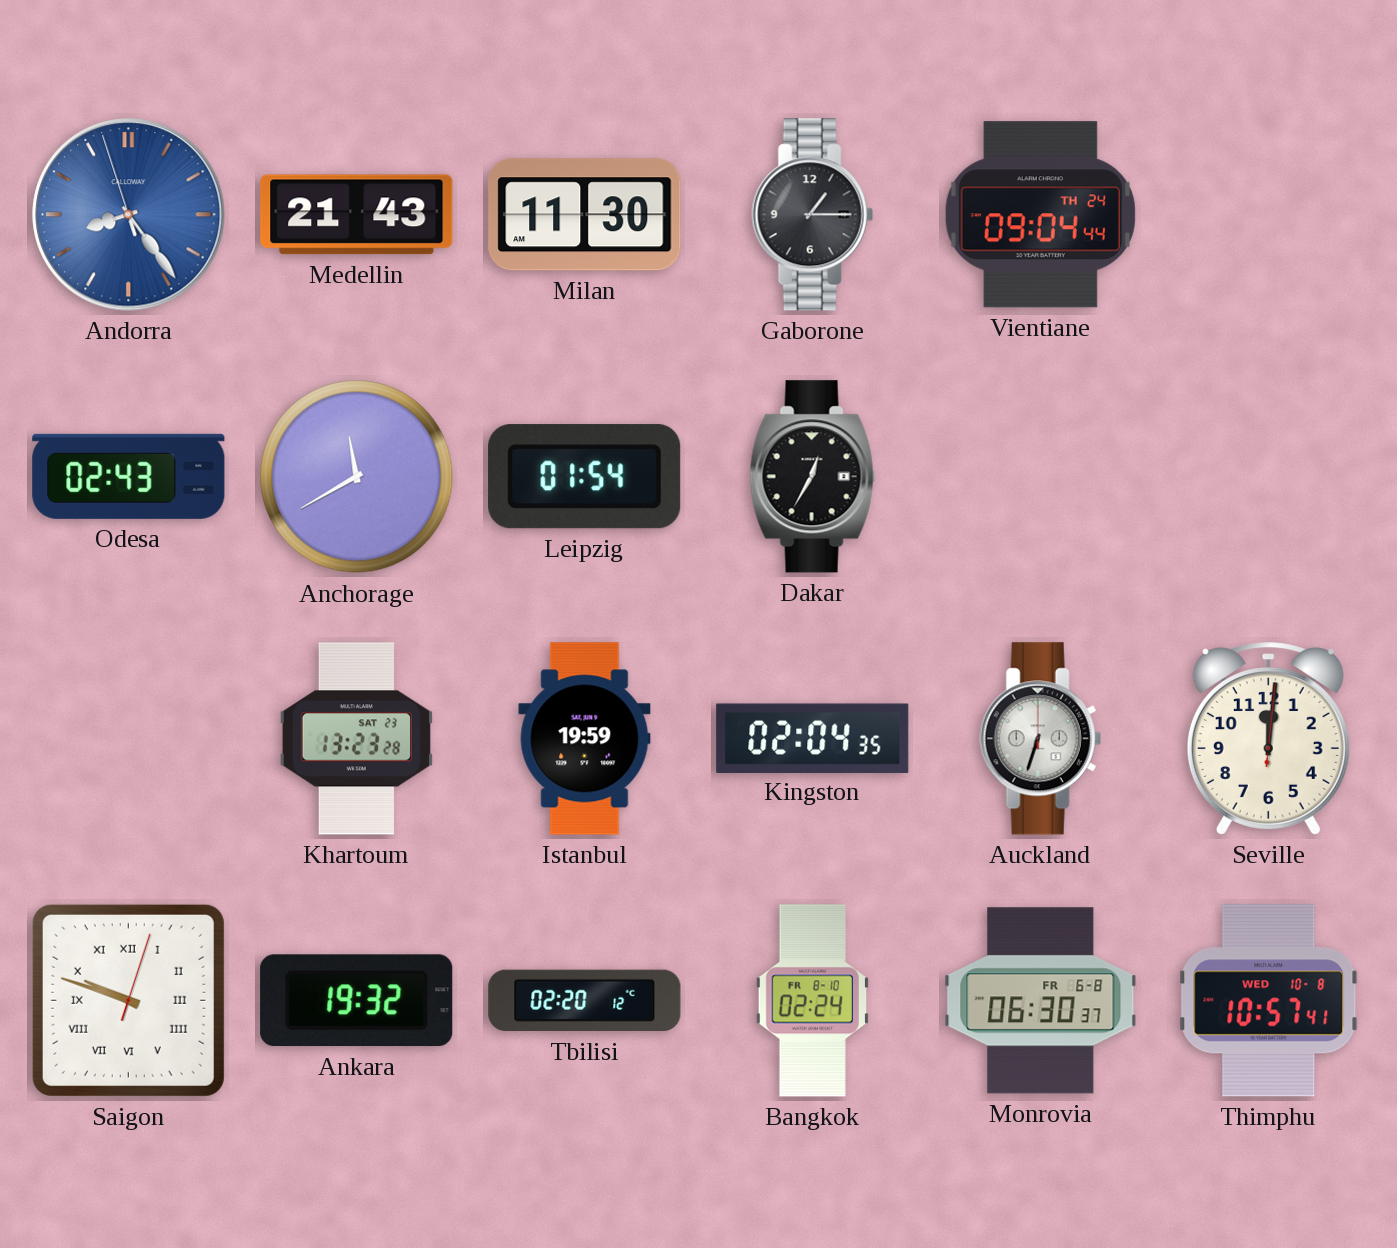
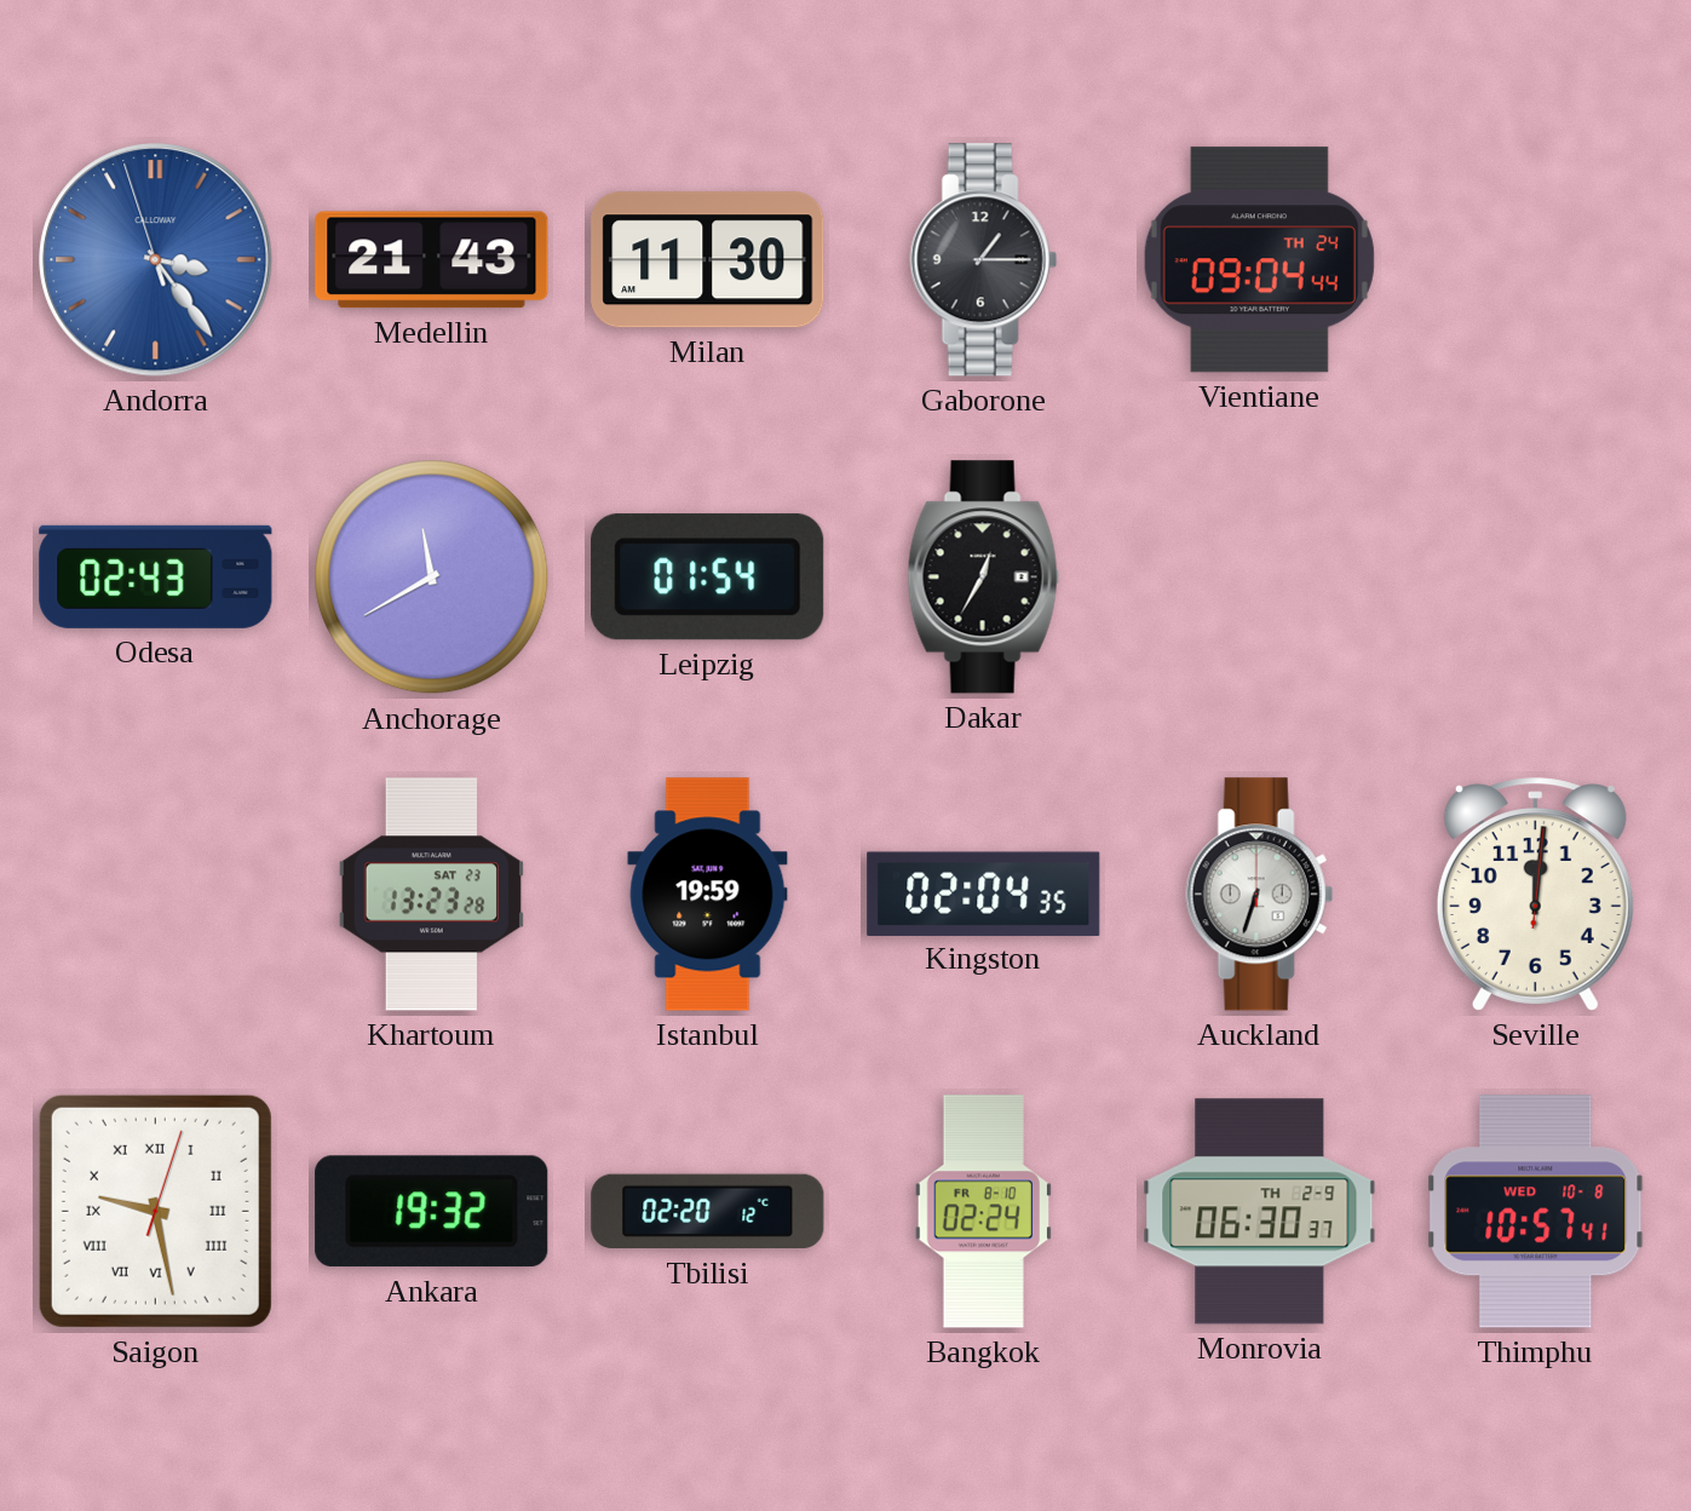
Andorra: 8:23 -> 3:23
Saigon: 9:48 -> 9:28
Monrovia date: FR 6-8 -> TH 2-9
